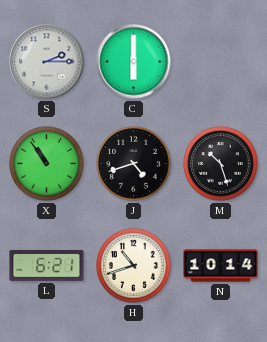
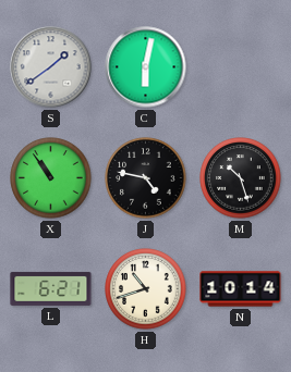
S: 2:15 -> 1:39
C: 6:00 -> 6:02
J: 4:42 -> 4:47
